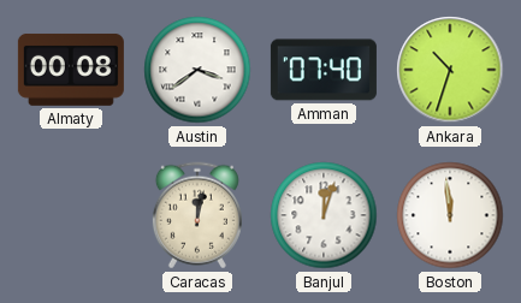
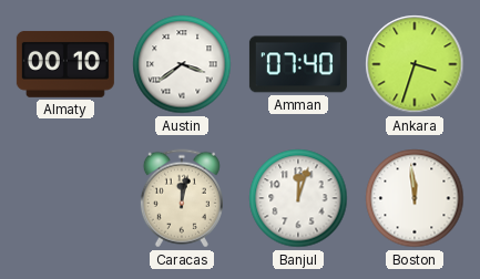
Almaty: 00:08 -> 00:10
Ankara: 10:33 -> 3:33
